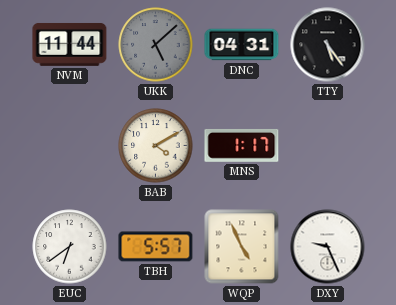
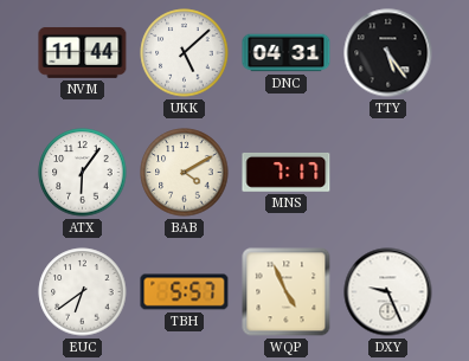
UKK dial: grey -> white
ATX: none -> 6:06
MNS: 1:17 -> 7:17
